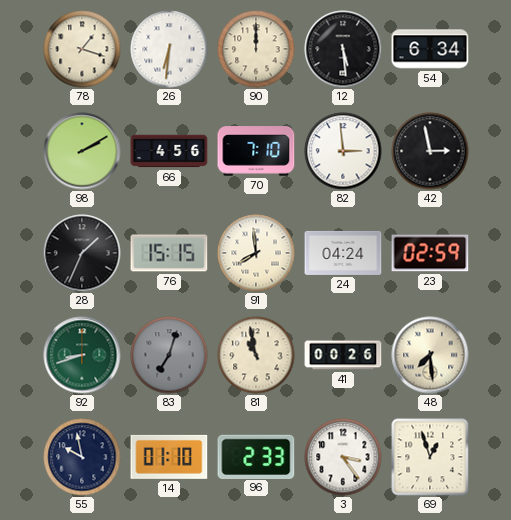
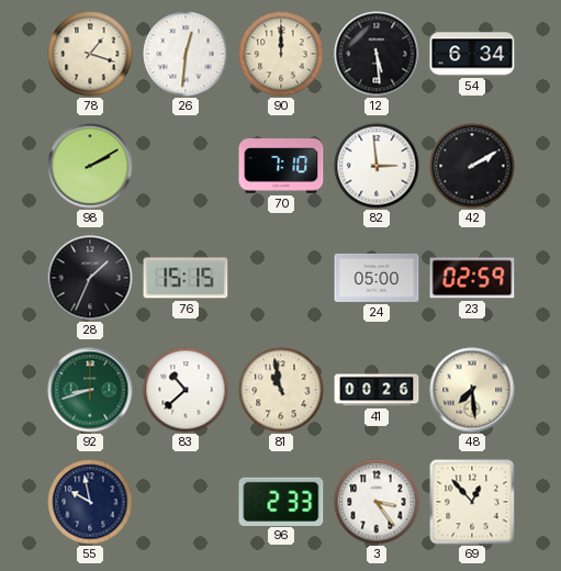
26: 6:31 -> 12:31
66: 4:56 -> none
42: 2:58 -> 2:10
91: 7:59 -> none
24: 04:24 -> 05:00
83: 7:03 -> 10:38
83 dial: grey -> white
14: 01:10 -> none
69: 12:57 -> 12:53
